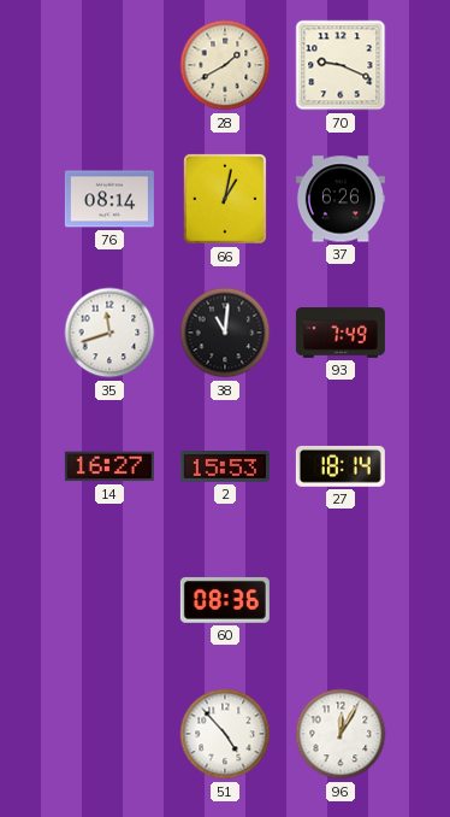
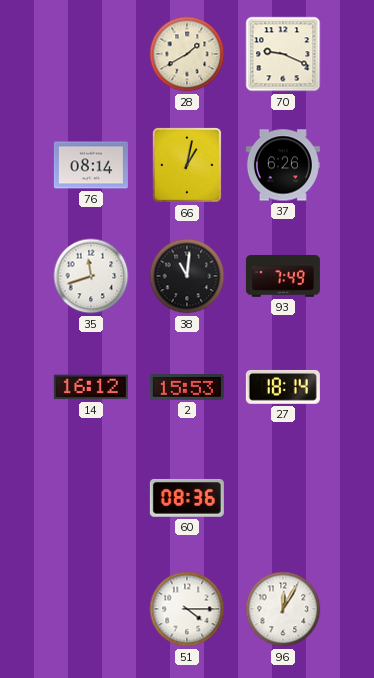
14: 16:27 -> 16:12
51: 4:53 -> 4:15
